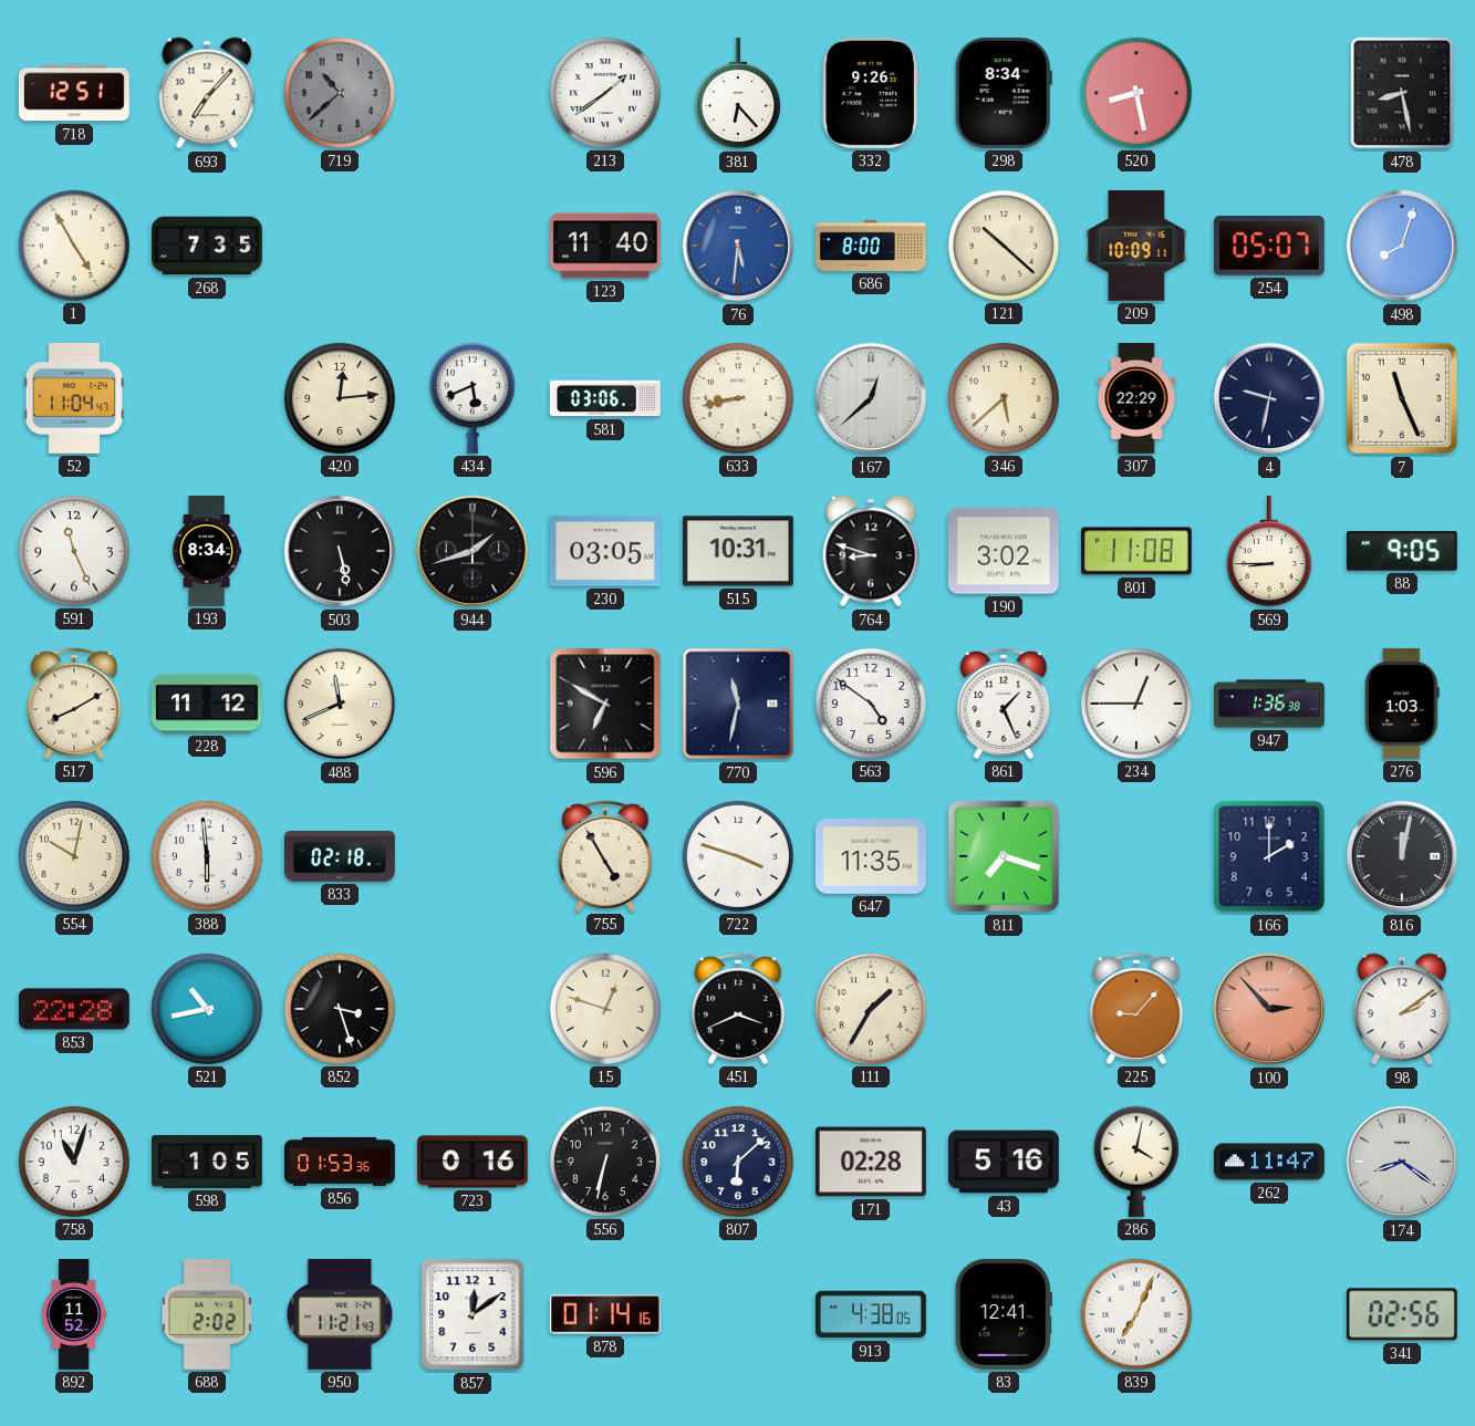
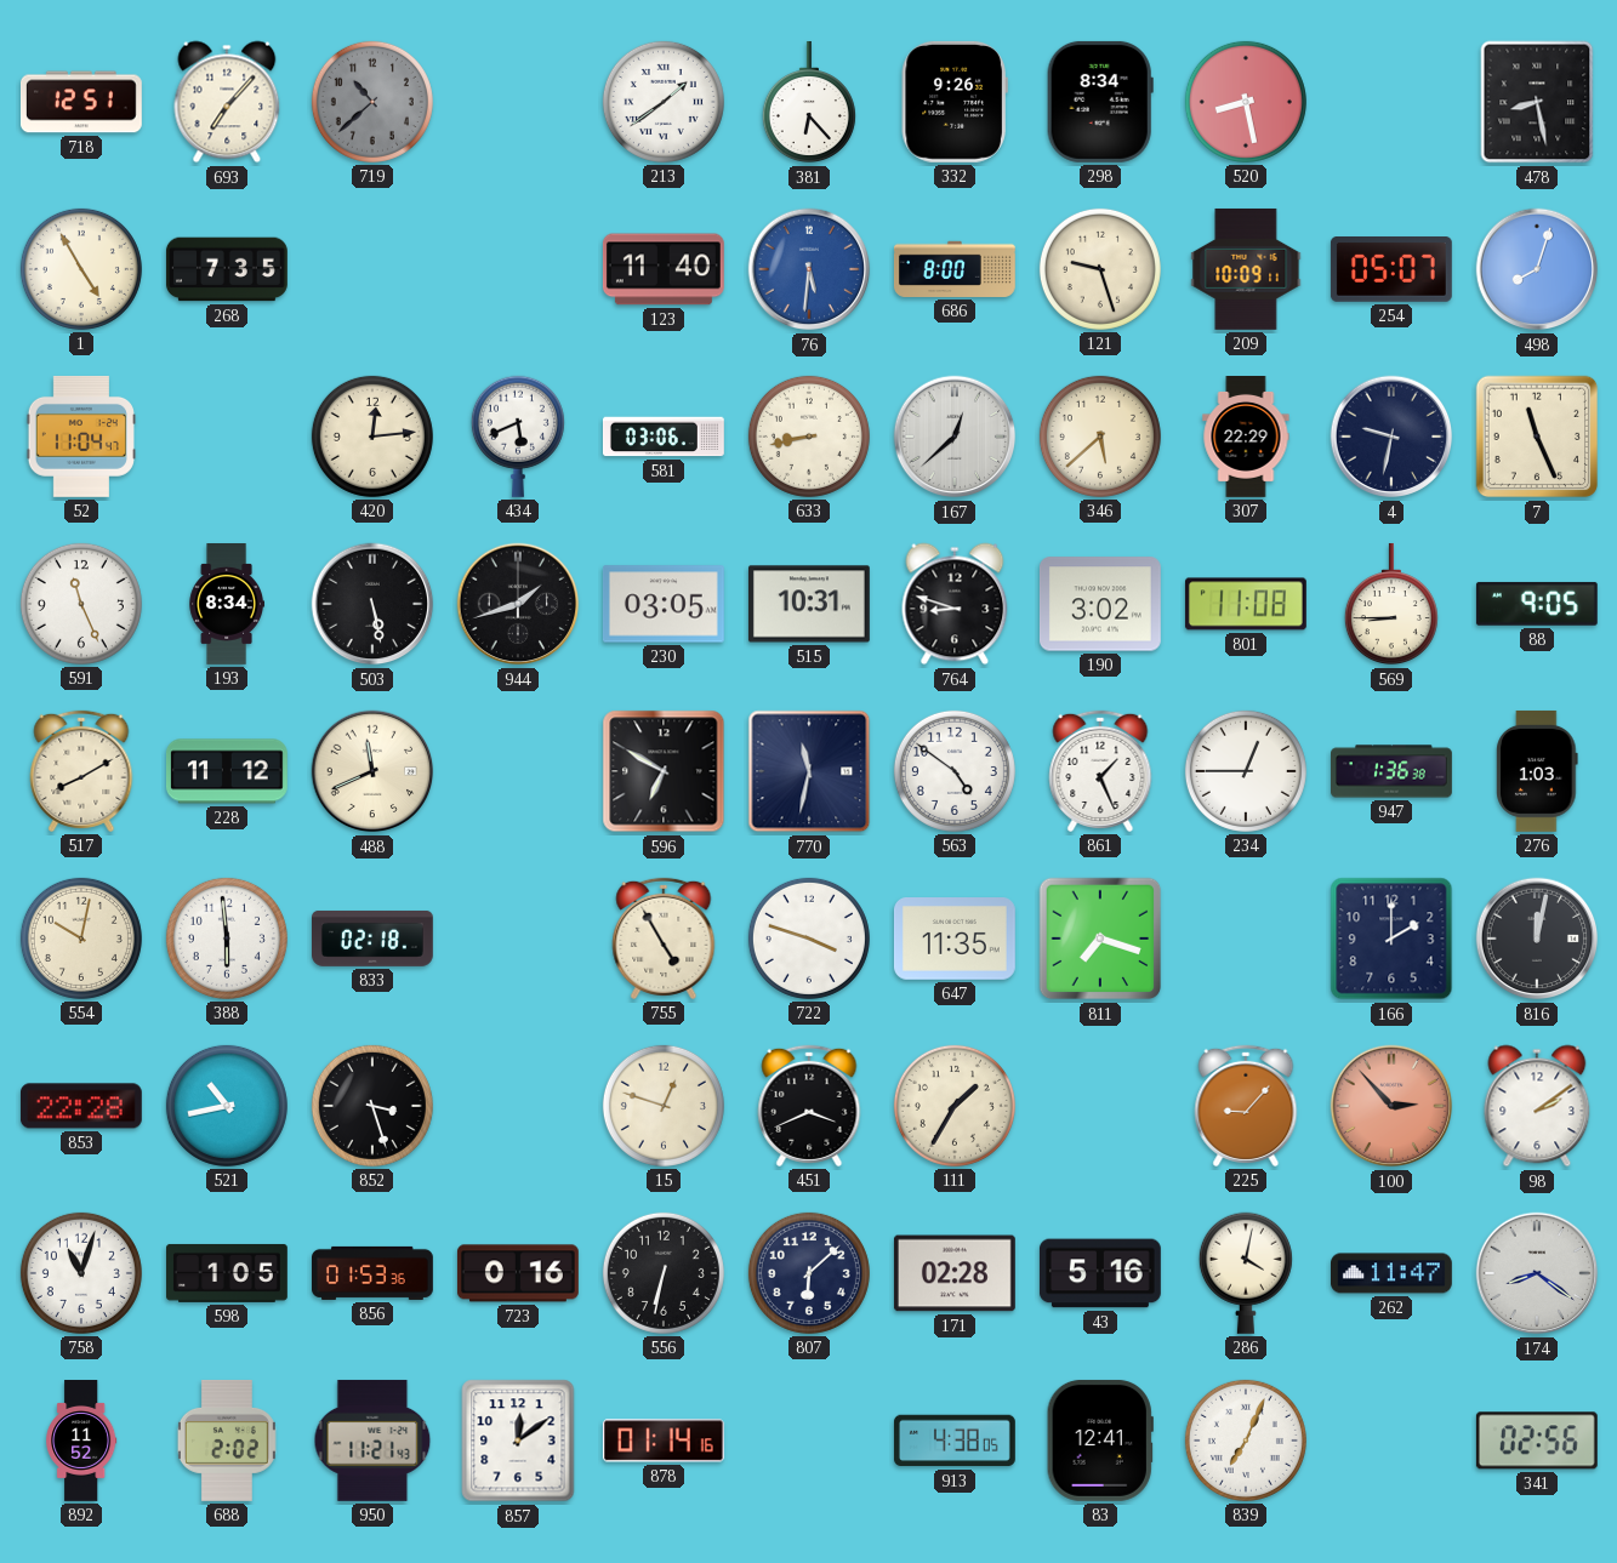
121: 10:22 -> 9:27
